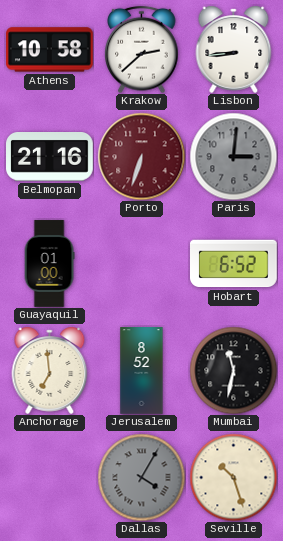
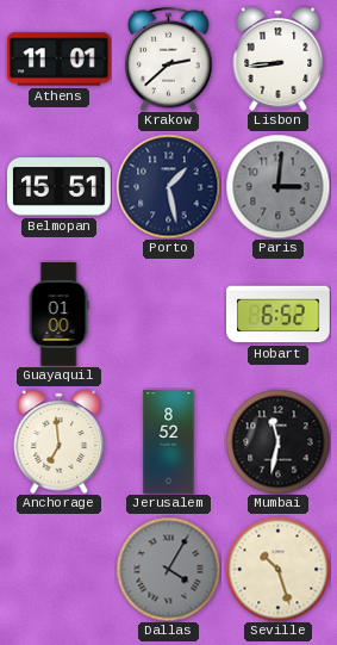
Athens: 10:58 -> 11:01
Belmopan: 21:16 -> 15:51
Porto: 6:33 -> 1:28
Porto dial: burgundy -> navy
